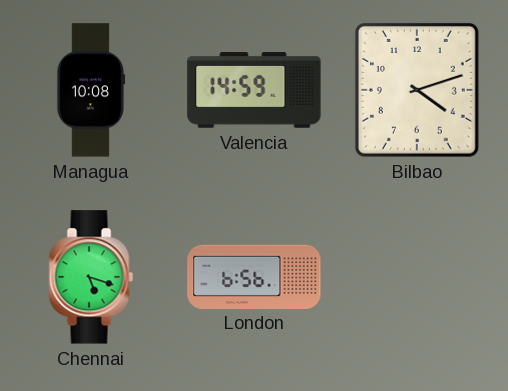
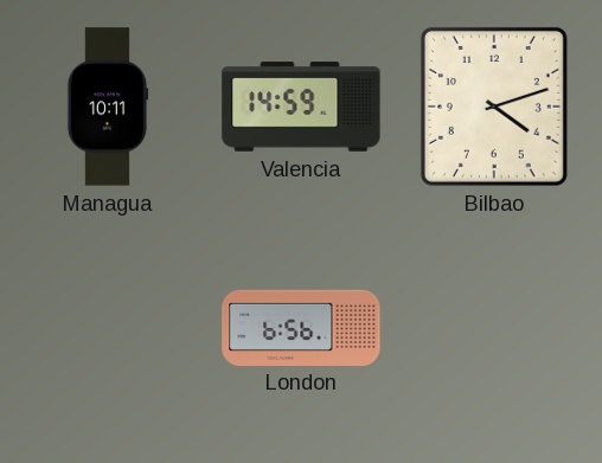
Managua: 10:08 -> 10:11
Chennai: 5:18 -> none
